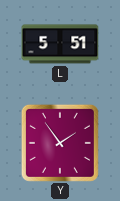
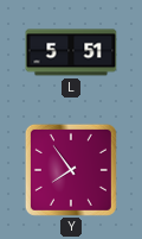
Y: 1:54 -> 7:54
